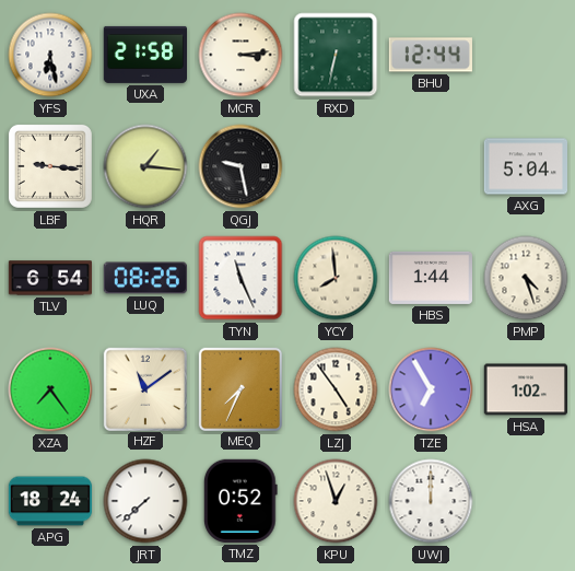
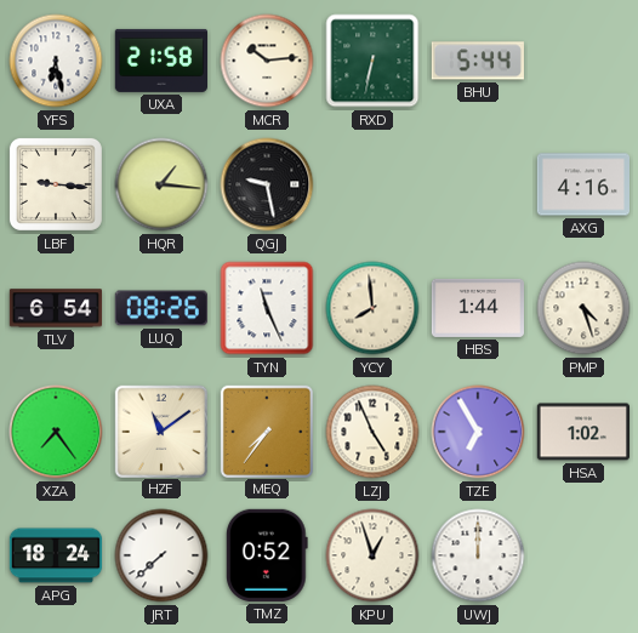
MCR: 3:14 -> 10:14
BHU: 12:44 -> 5:44
AXG: 5:04 -> 4:16
MEQ: 7:34 -> 7:36
LZJ: 4:54 -> 4:56
